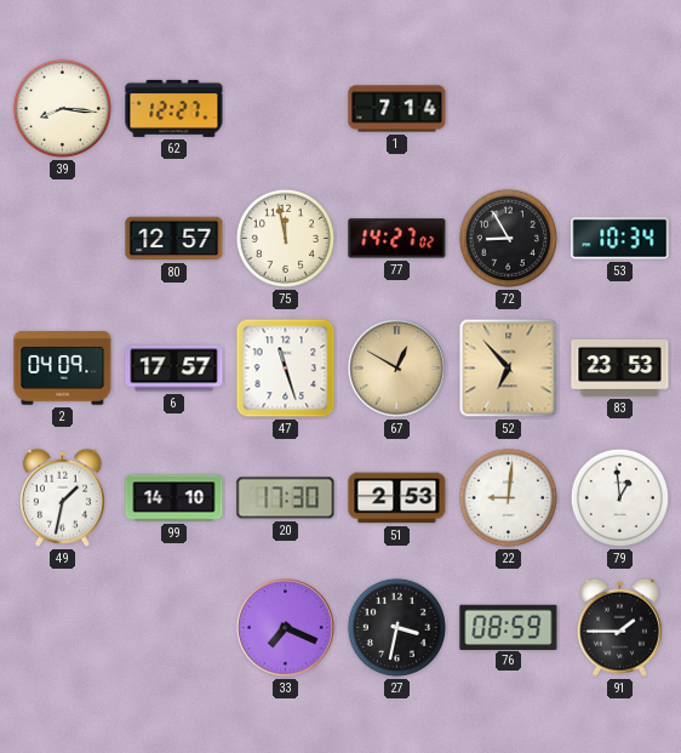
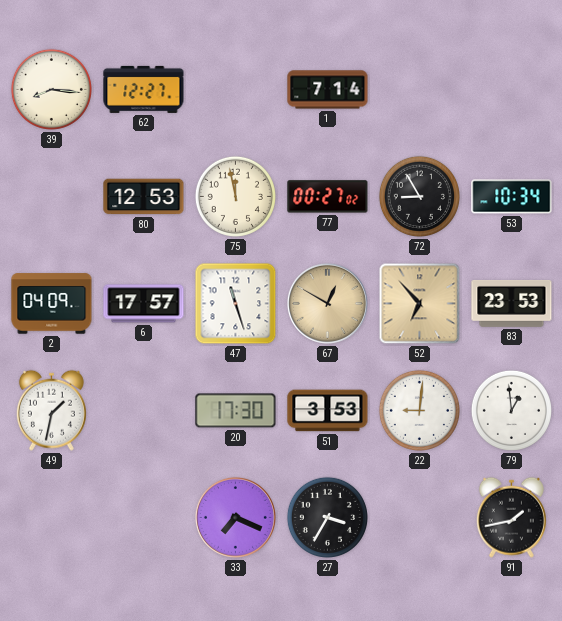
80: 12:57 -> 12:53
77: 14:27 -> 00:27
99: 14:10 -> none
51: 2:53 -> 3:53
27: 3:32 -> 3:35
76: 08:59 -> none
91: 1:45 -> 1:43
